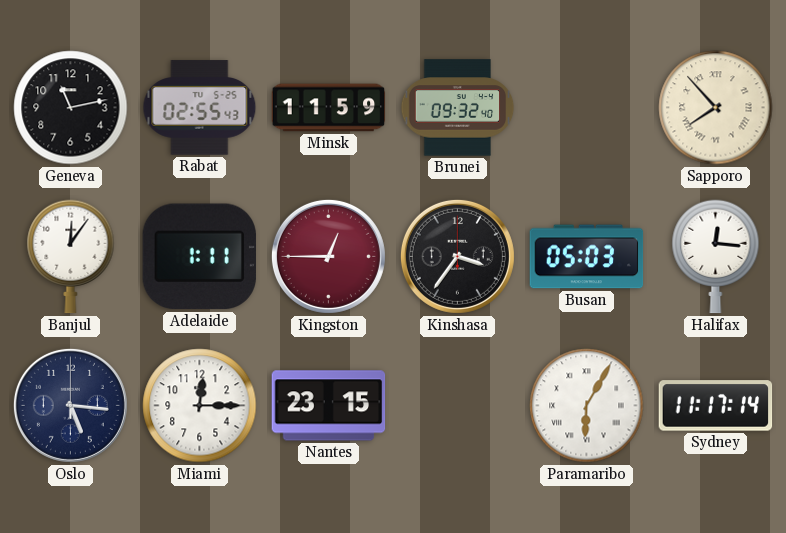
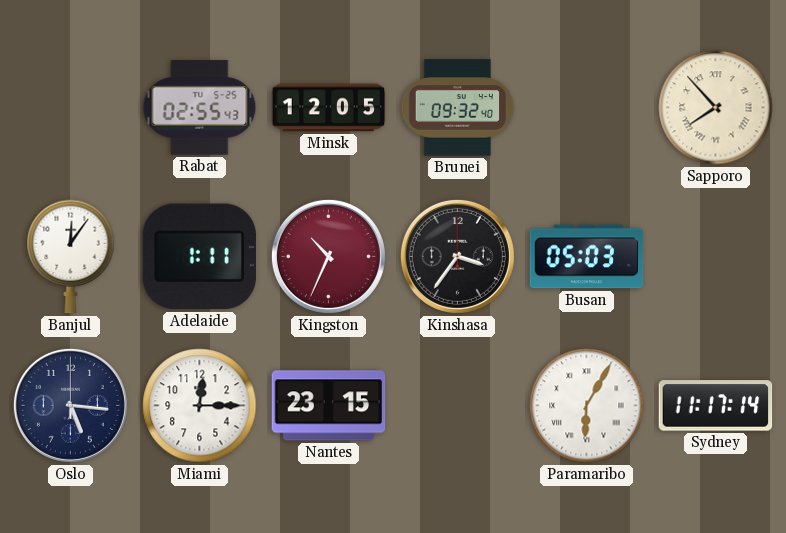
Geneva: 11:13 -> none
Minsk: 11:59 -> 12:05
Kingston: 12:45 -> 10:34
Halifax: 12:16 -> none
